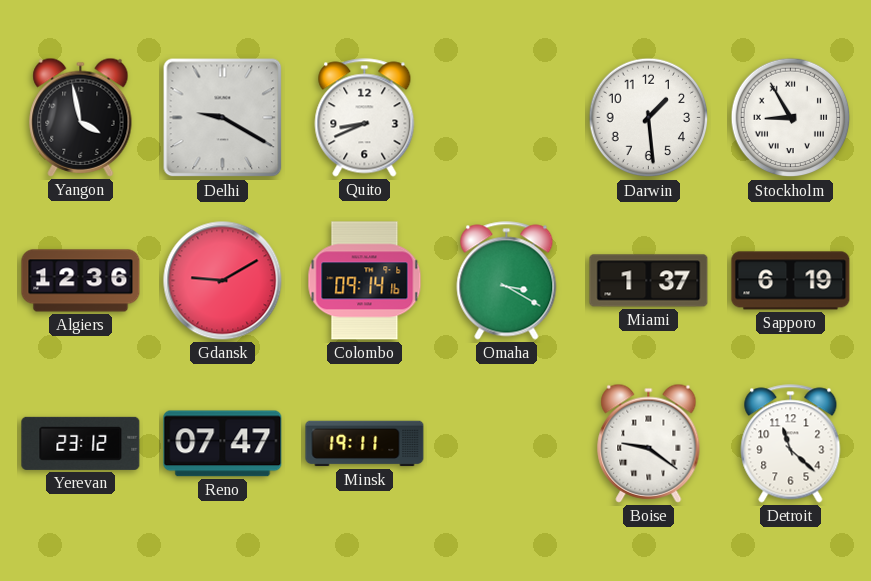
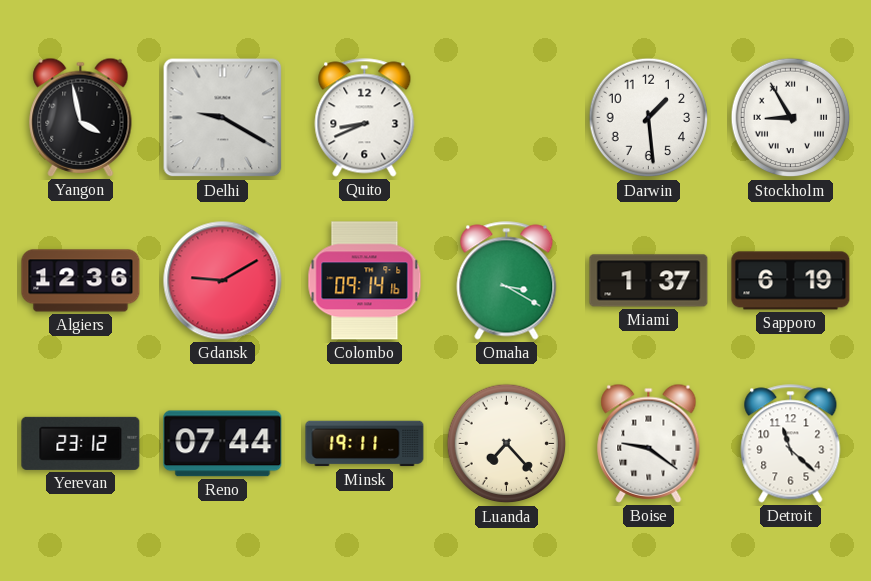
Reno: 07:47 -> 07:44
Luanda: none -> 7:23
